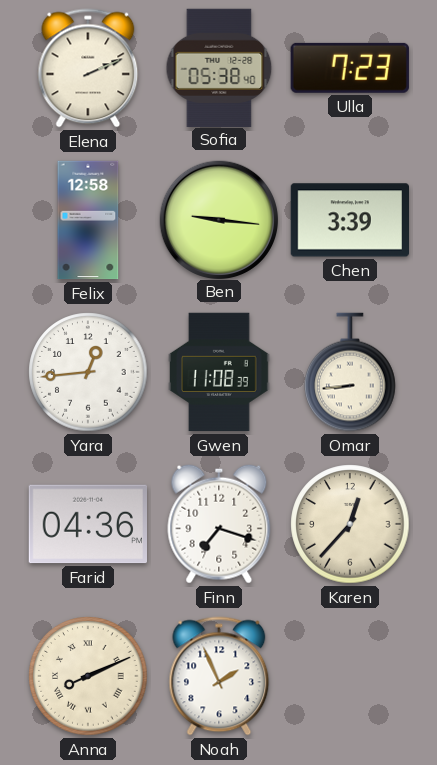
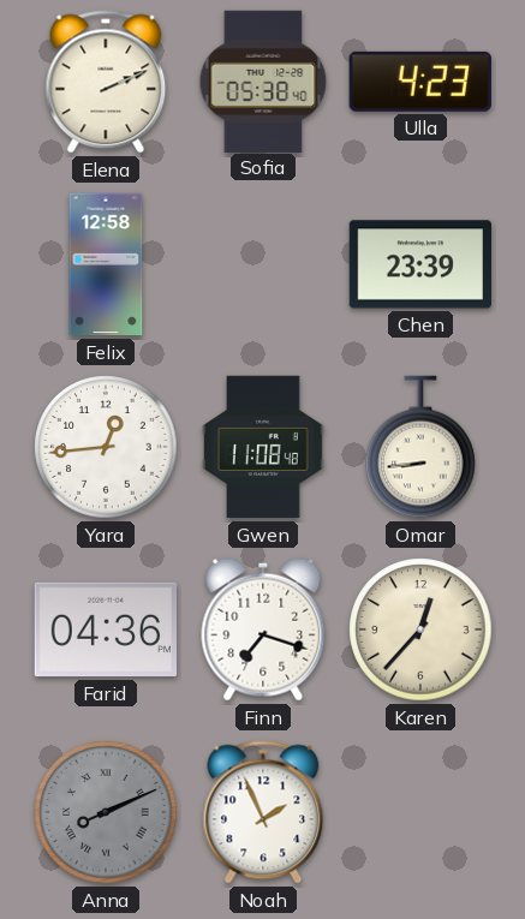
Ulla: 7:23 -> 4:23
Ben: 9:16 -> none
Chen: 3:39 -> 23:39
Gwen: 11:08:39 -> 11:08:48
Anna dial: cream -> grey
